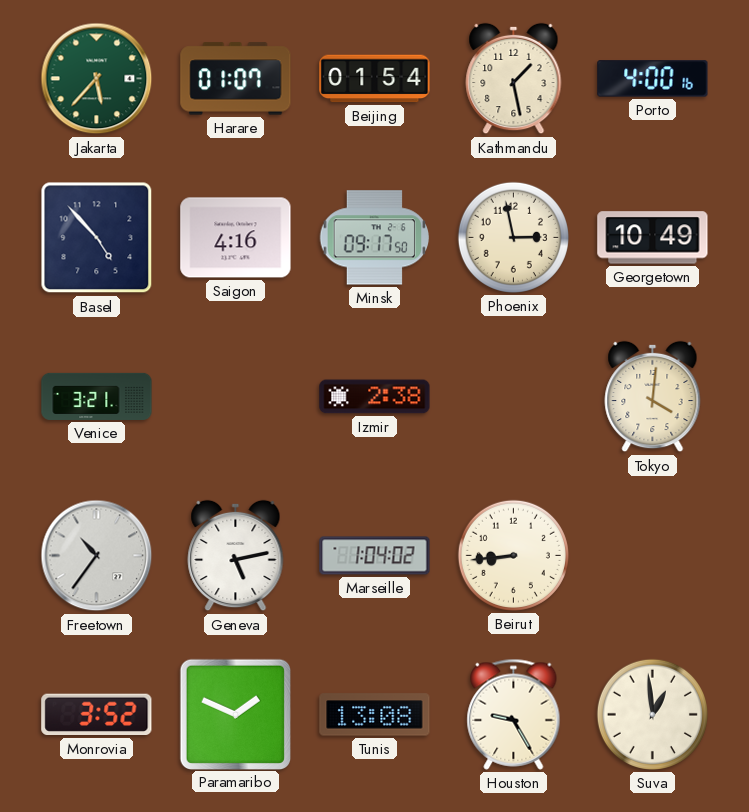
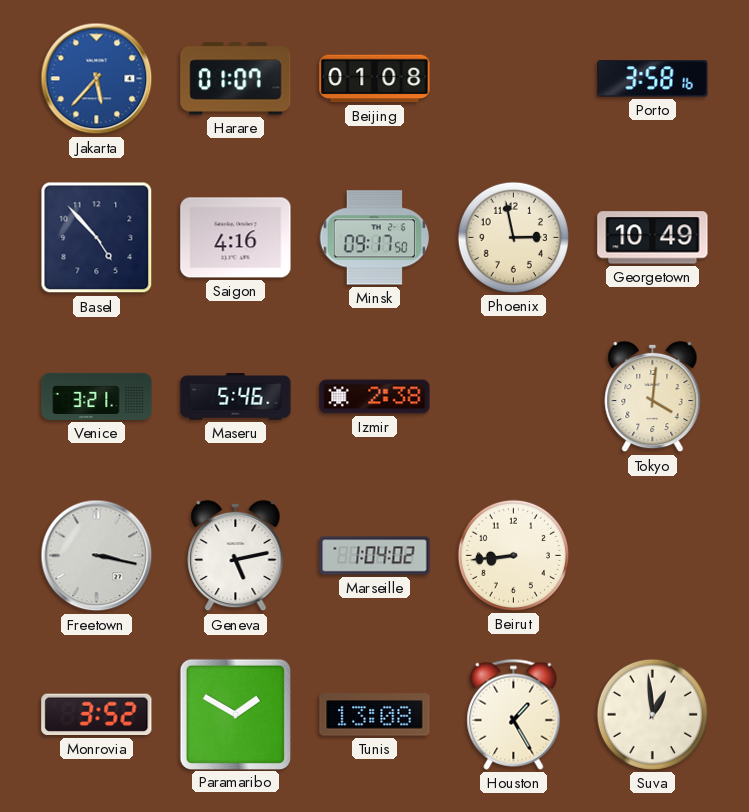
Jakarta dial: green -> blue
Beijing: 01:54 -> 01:08
Kathmandu: 1:28 -> none
Porto: 4:00 -> 3:58
Maseru: none -> 5:46
Freetown: 10:36 -> 3:17
Paramaribo: 1:49 -> 1:50
Houston: 9:25 -> 1:25
